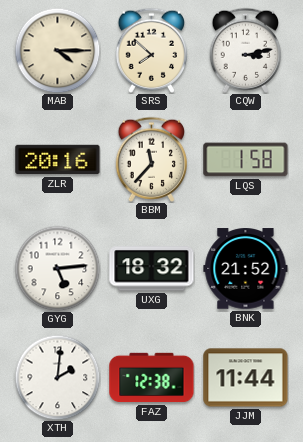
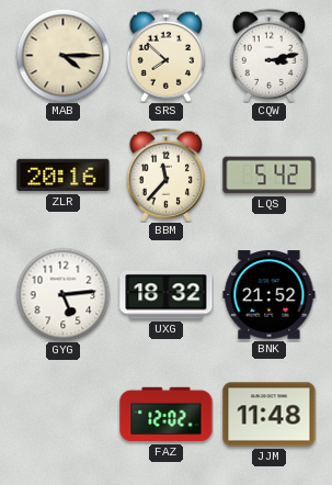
LQS: 1:58 -> 5:42
XTH: 2:01 -> none
FAZ: 12:38 -> 12:02
JJM: 11:44 -> 11:48
